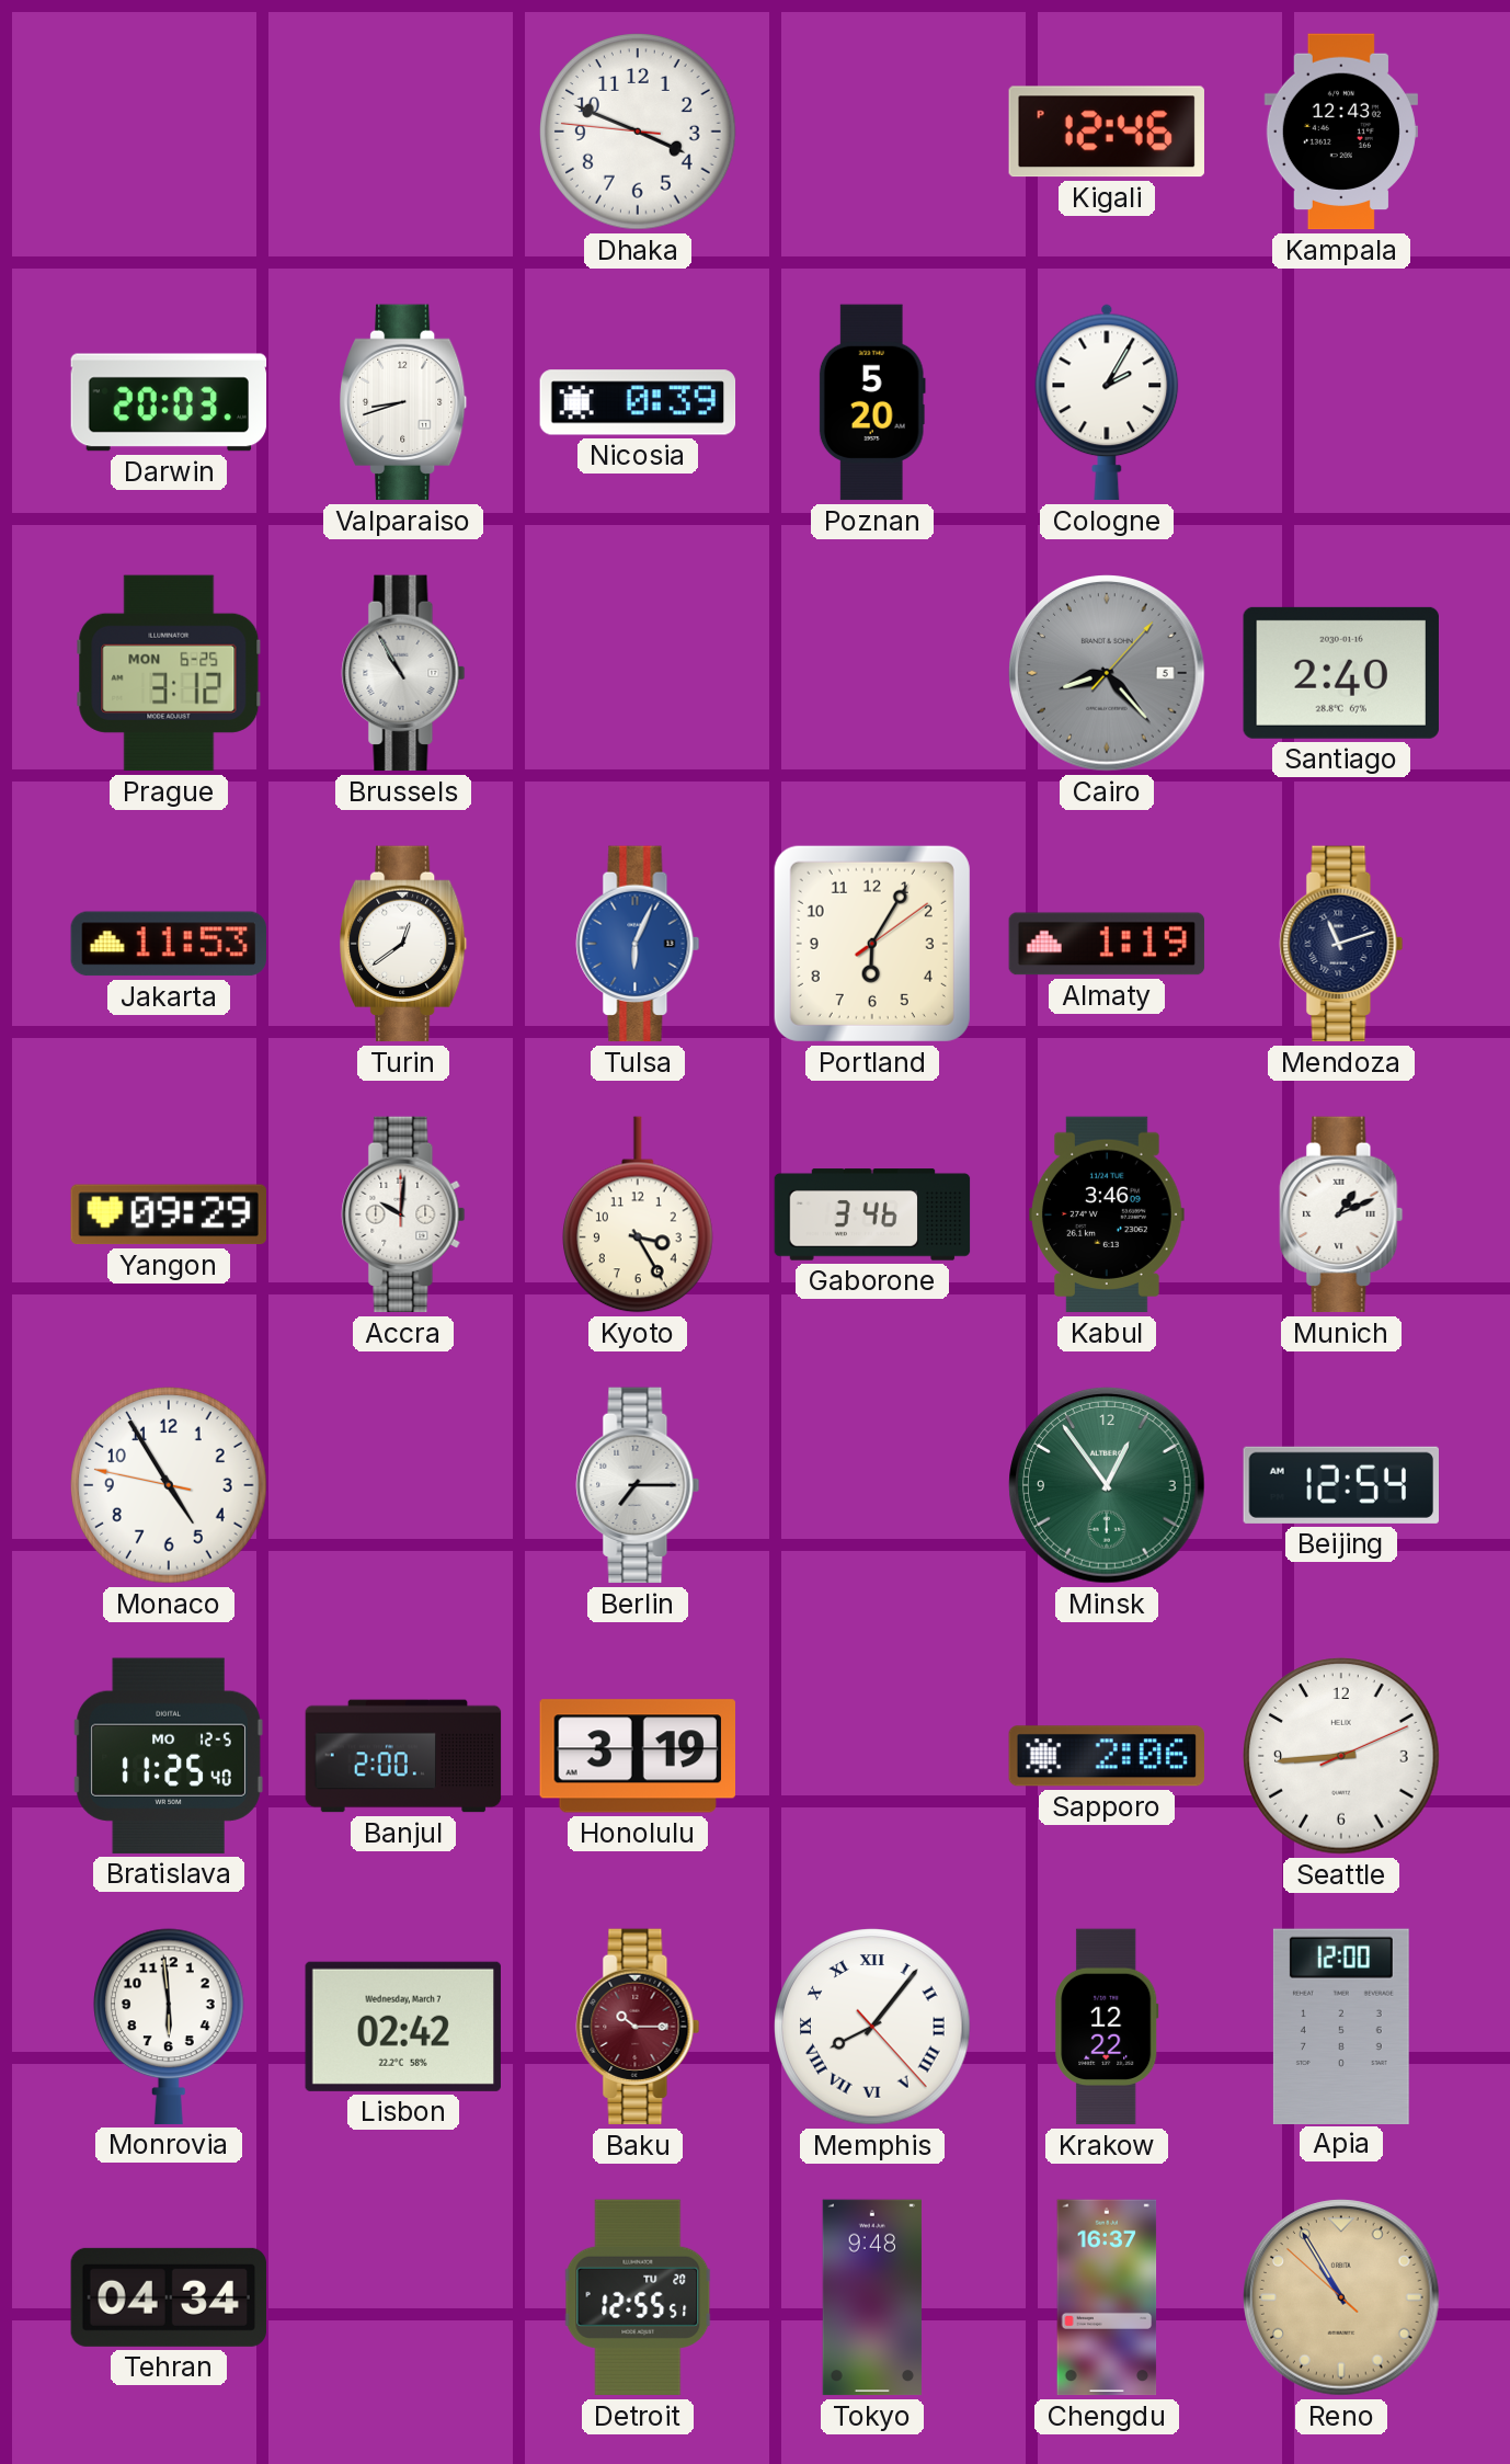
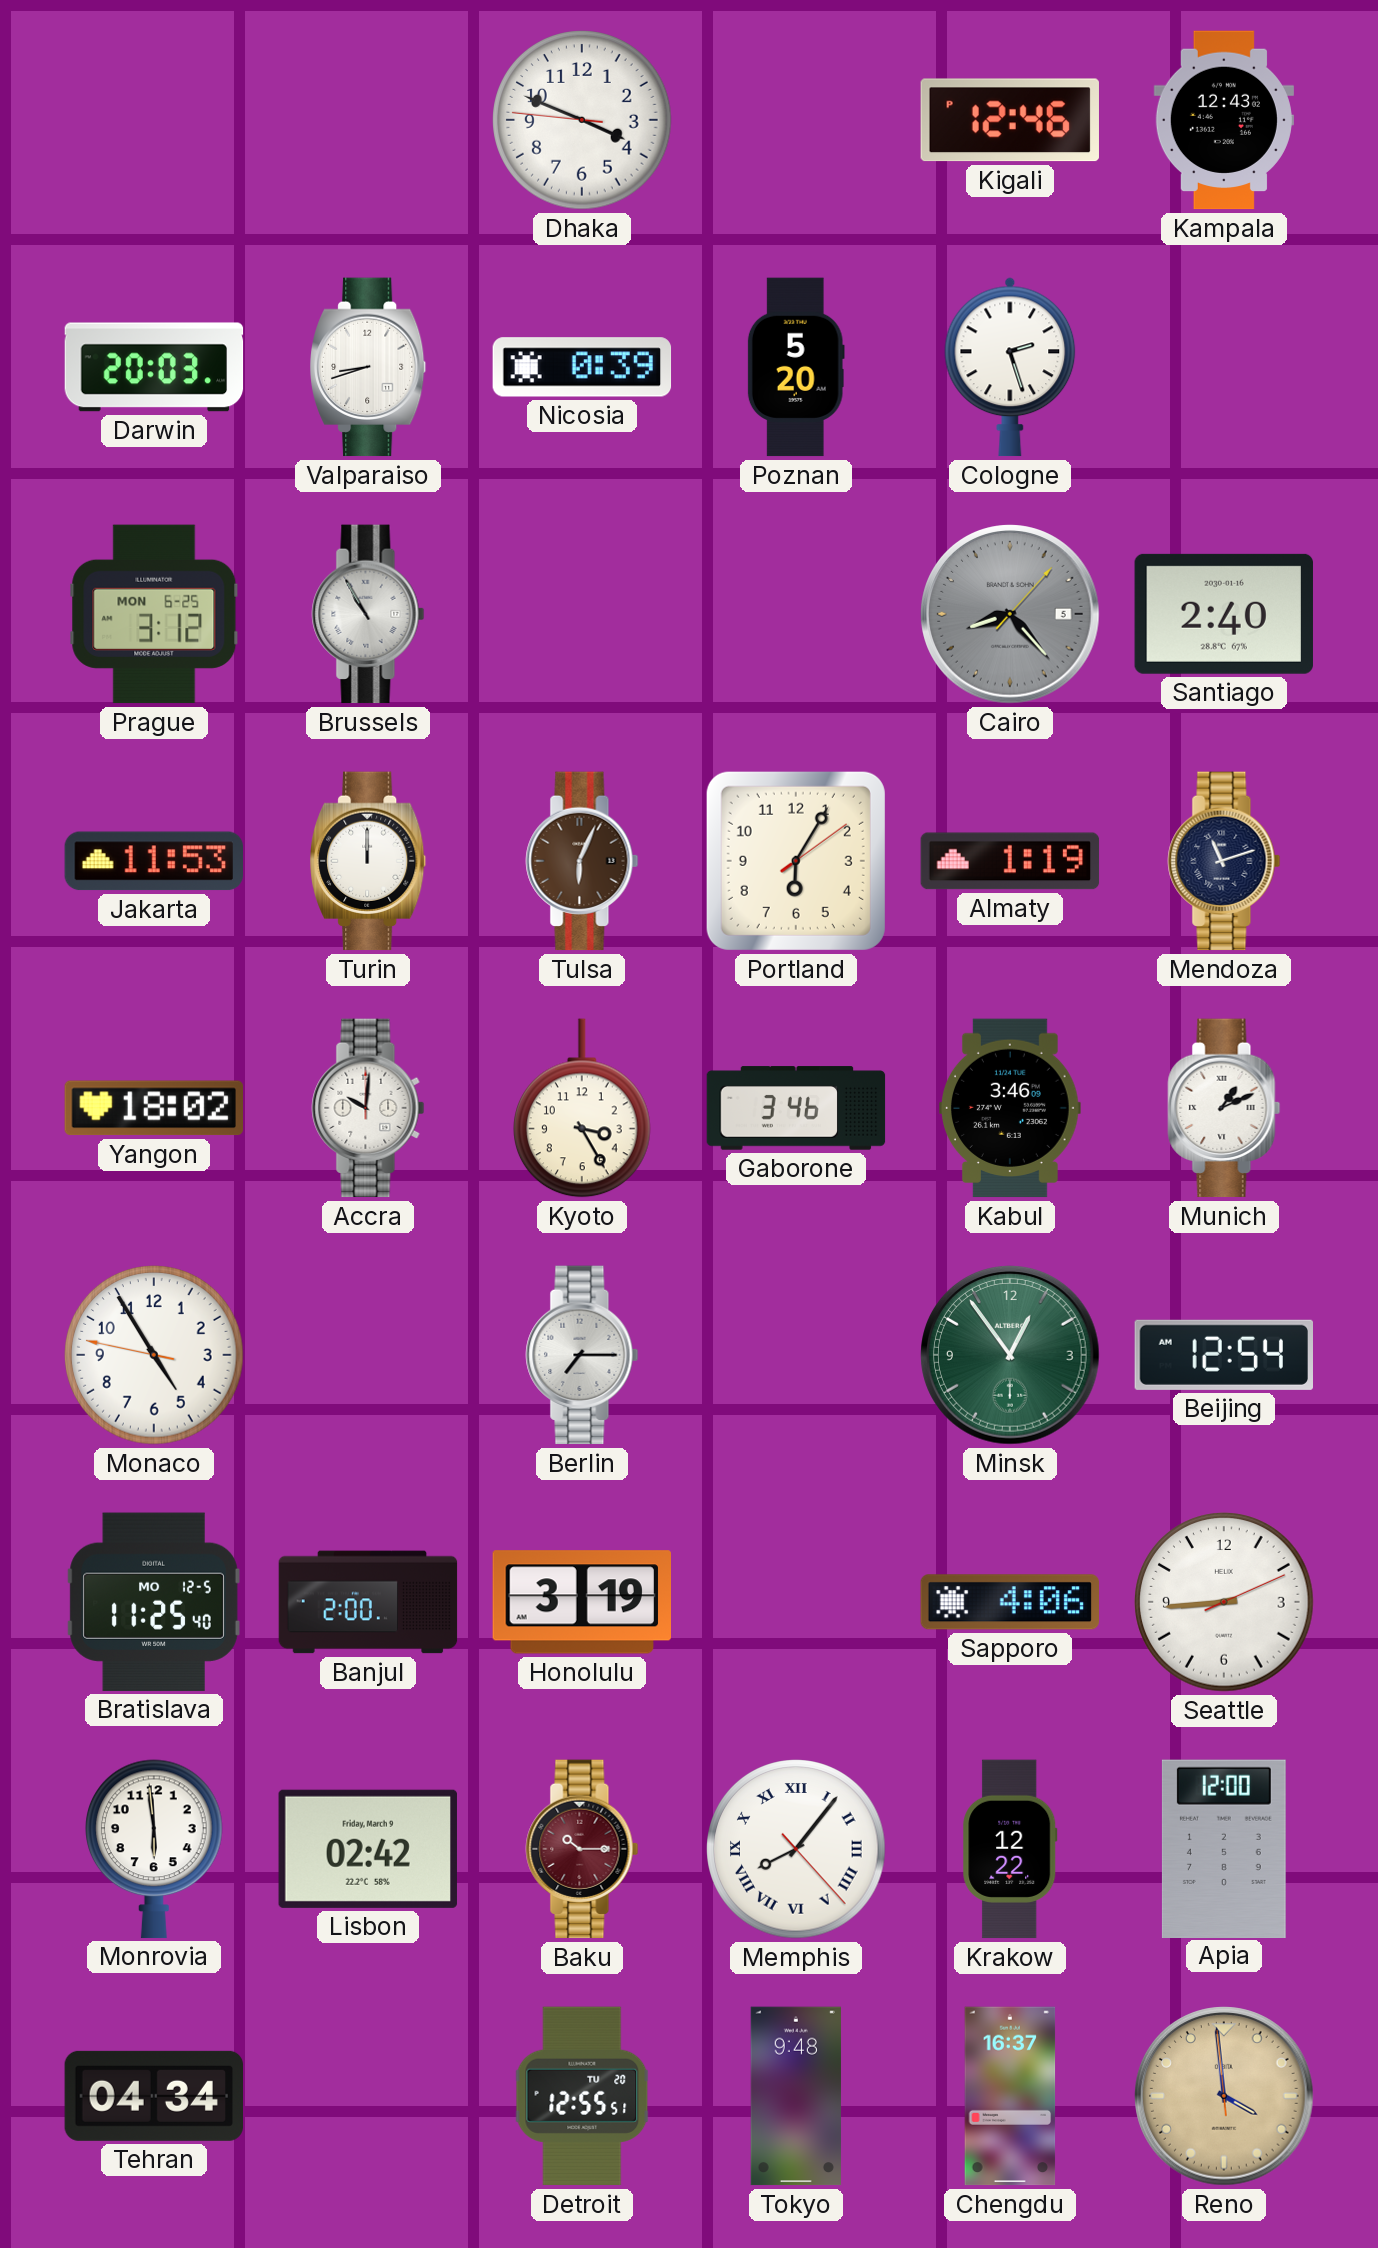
Cologne: 2:05 -> 2:27
Turin: 12:39 -> 12:00
Tulsa dial: blue -> brown
Yangon: 09:29 -> 18:02
Sapporo: 2:06 -> 4:06
Lisbon date: Wednesday, March 7 -> Friday, March 9
Reno: 10:54 -> 3:58
